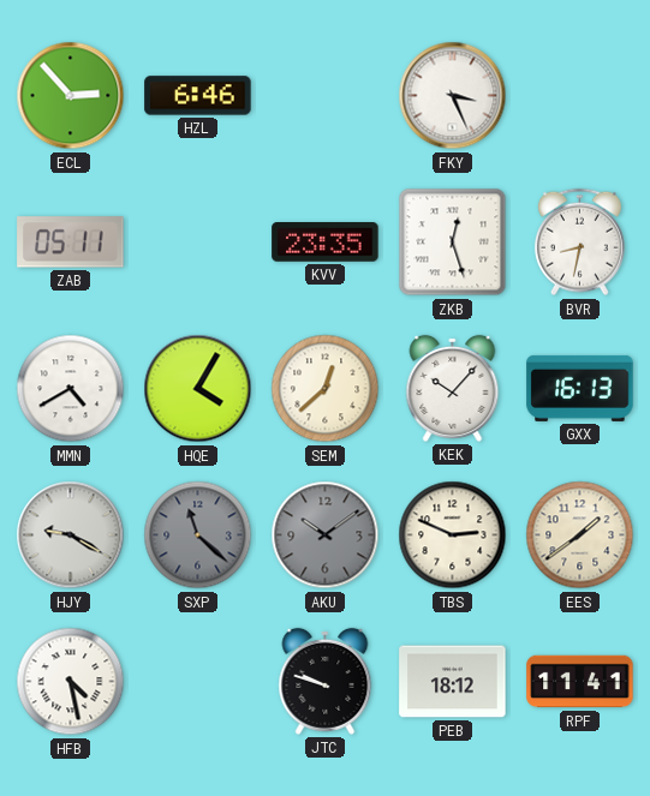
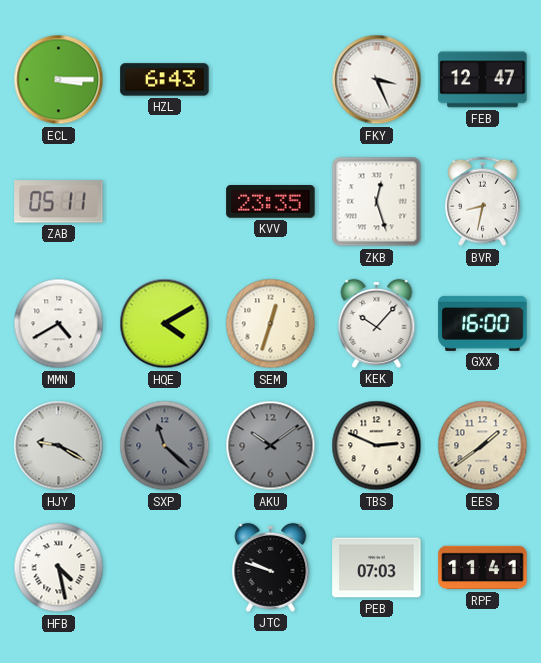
ECL: 2:53 -> 3:15
HZL: 6:46 -> 6:43
FEB: none -> 12:47
HQE: 4:05 -> 4:10
SEM: 12:38 -> 12:33
GXX: 16:13 -> 16:00
PEB: 18:12 -> 07:03
